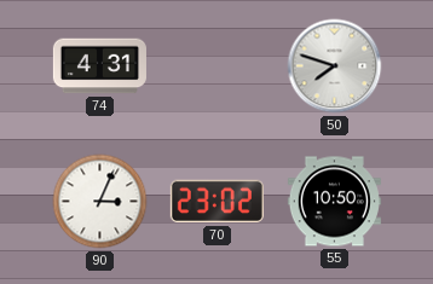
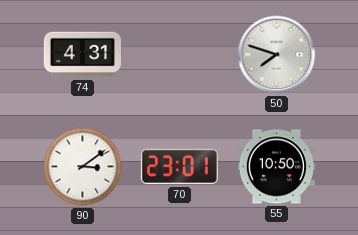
90: 3:04 -> 3:09
70: 23:02 -> 23:01
